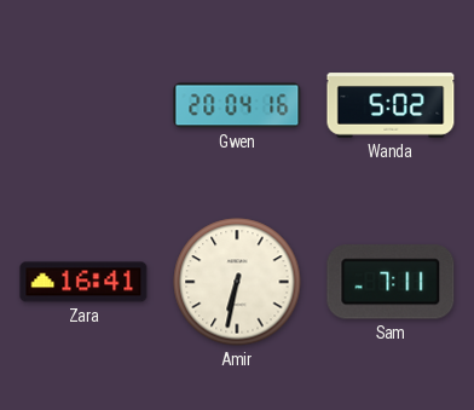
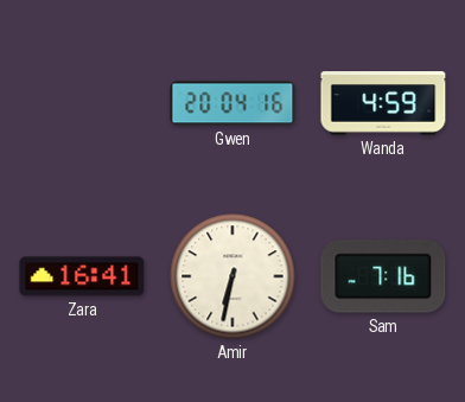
Wanda: 5:02 -> 4:59
Sam: 7:11 -> 7:16
